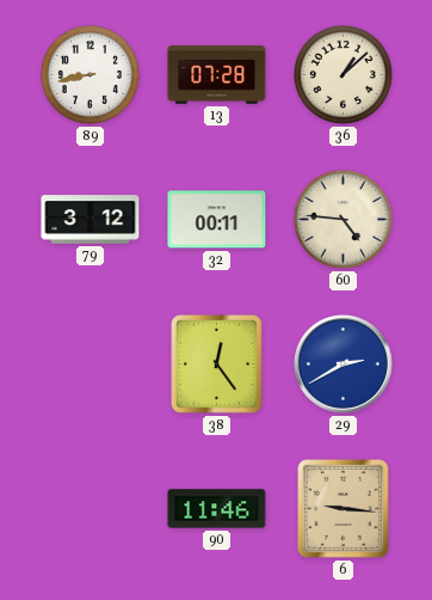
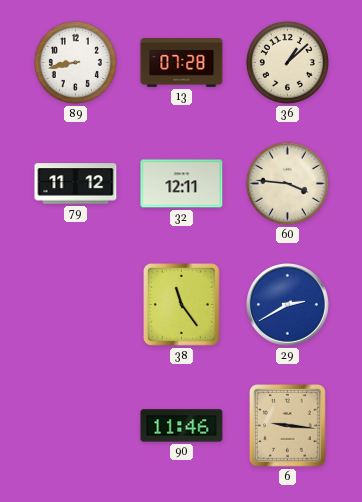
79: 3:12 -> 11:12
32: 00:11 -> 12:11
60: 4:46 -> 3:46
38: 12:24 -> 11:24
